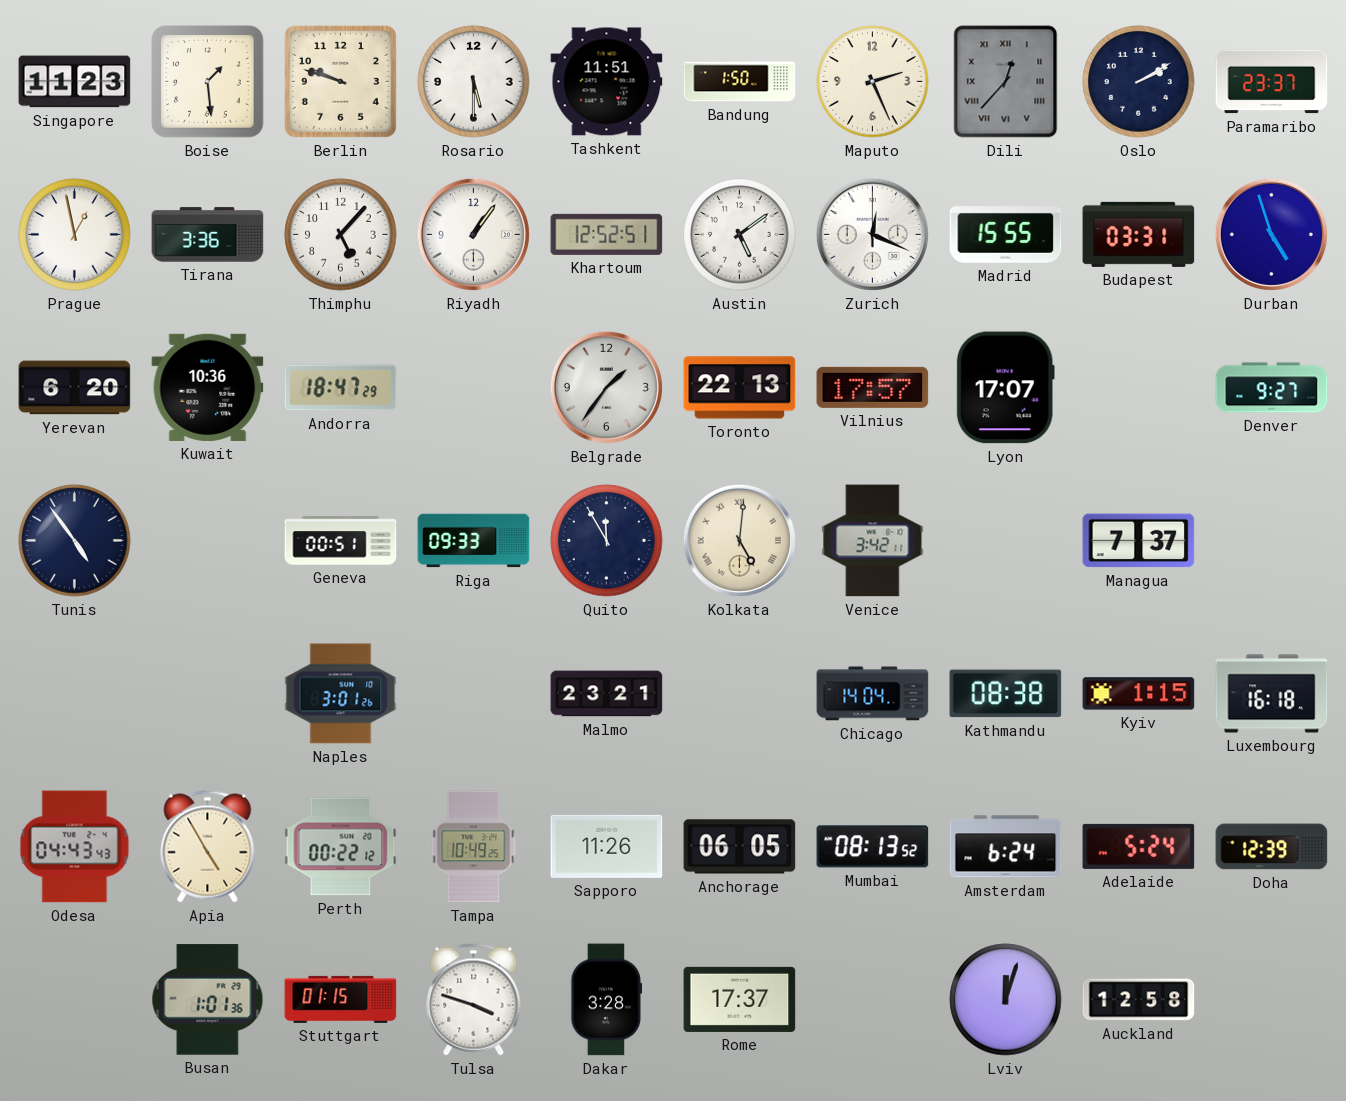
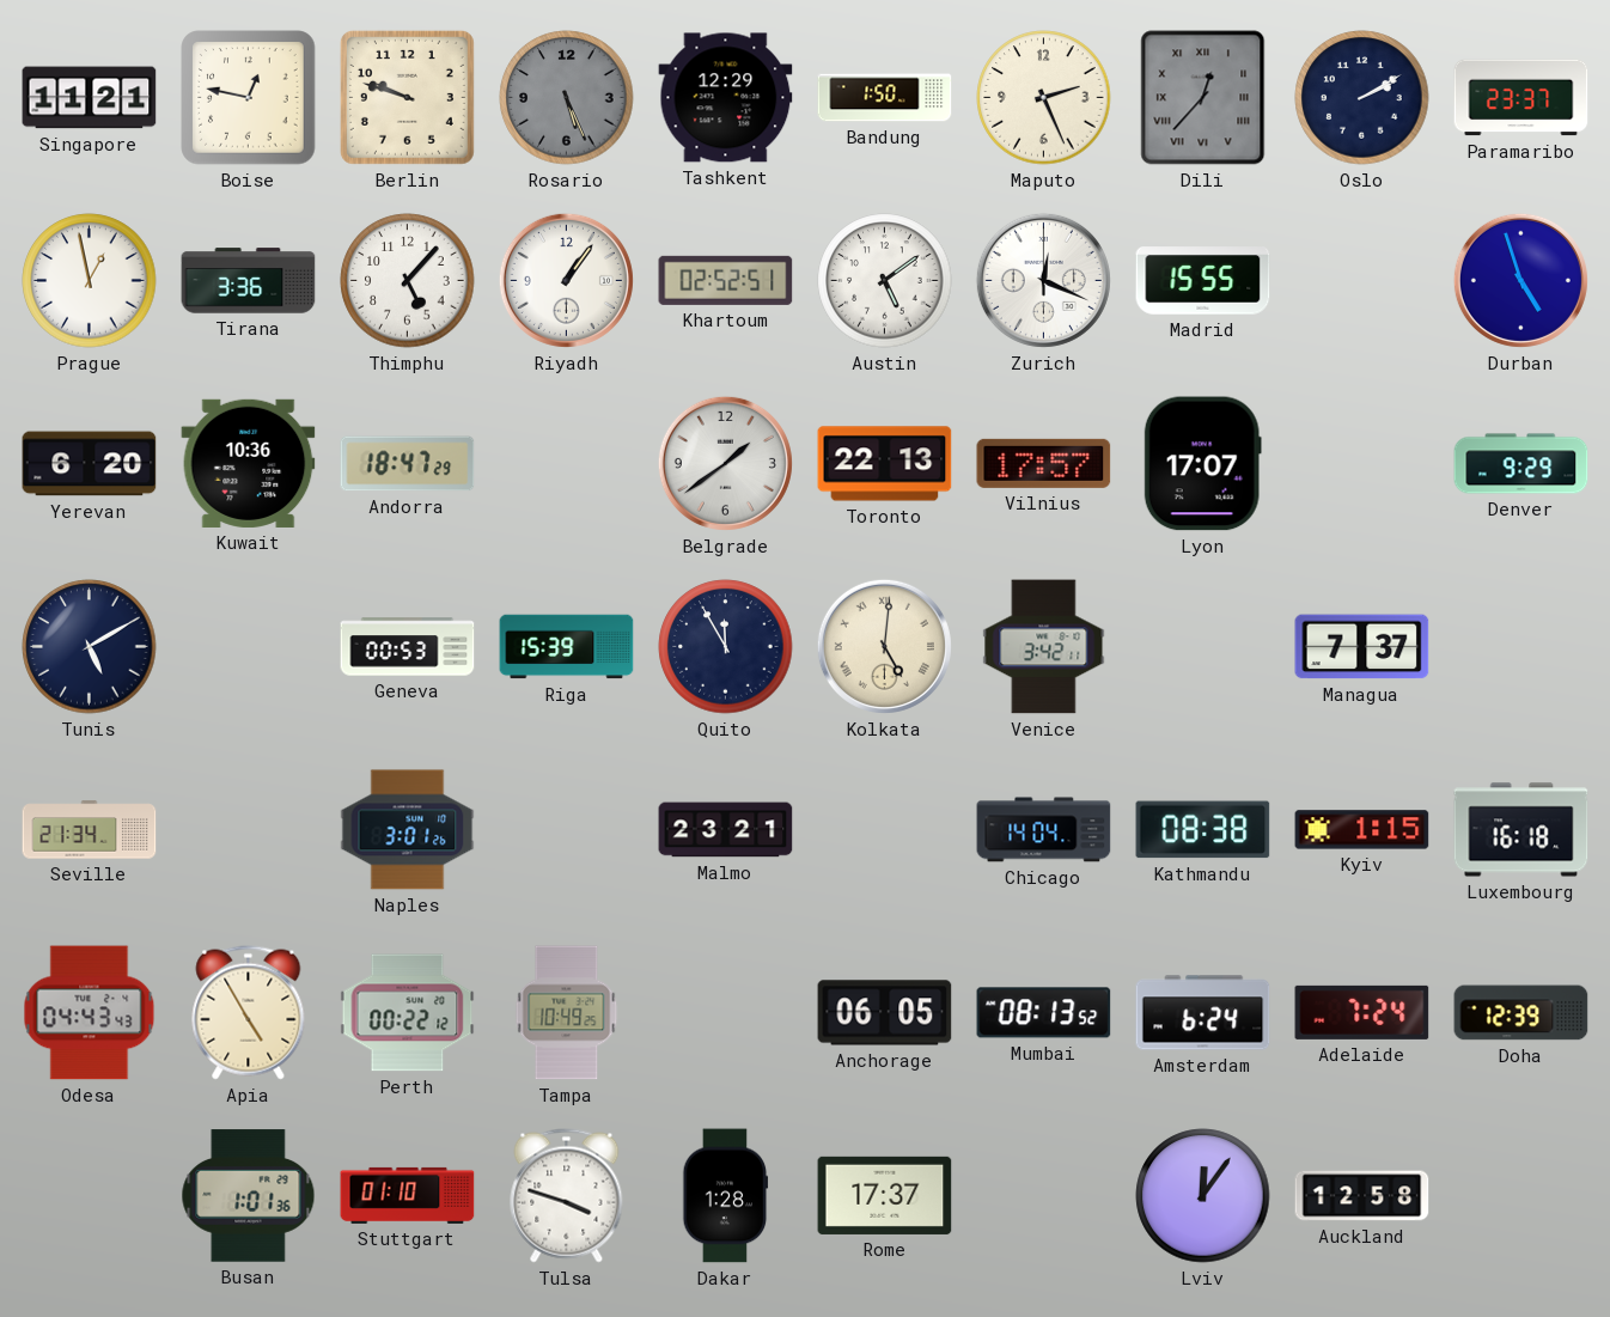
Singapore: 11:23 -> 11:21
Boise: 1:29 -> 12:47
Rosario: 5:30 -> 5:26
Rosario dial: white -> grey
Tashkent: 11:51 -> 12:29
Khartoum: 12:52 -> 02:52
Budapest: 03:31 -> none
Belgrade: 1:36 -> 1:39
Denver: 9:27 -> 9:29
Tunis: 4:54 -> 5:10
Geneva: 00:51 -> 00:53
Riga: 09:33 -> 15:39
Seville: none -> 21:34
Sapporo: 11:26 -> none
Adelaide: 5:24 -> 7:24
Stuttgart: 01:15 -> 01:10
Dakar: 3:28 -> 1:28
Lviv: 12:03 -> 12:06
